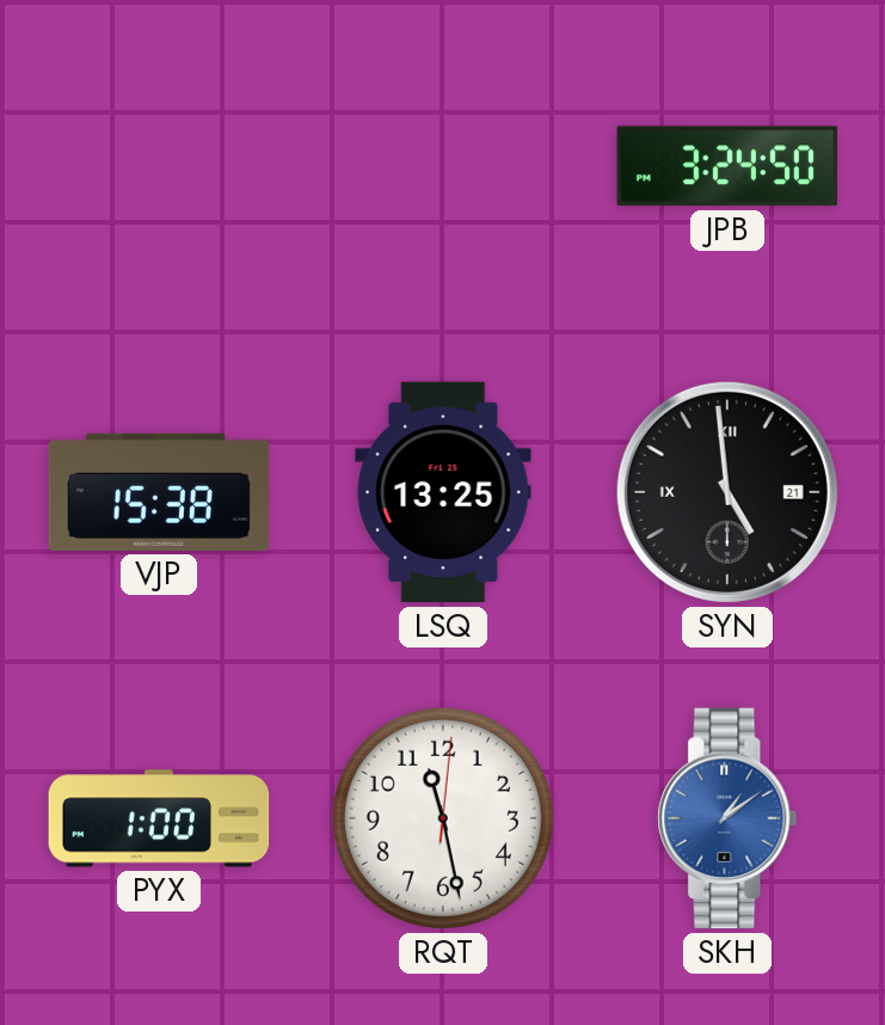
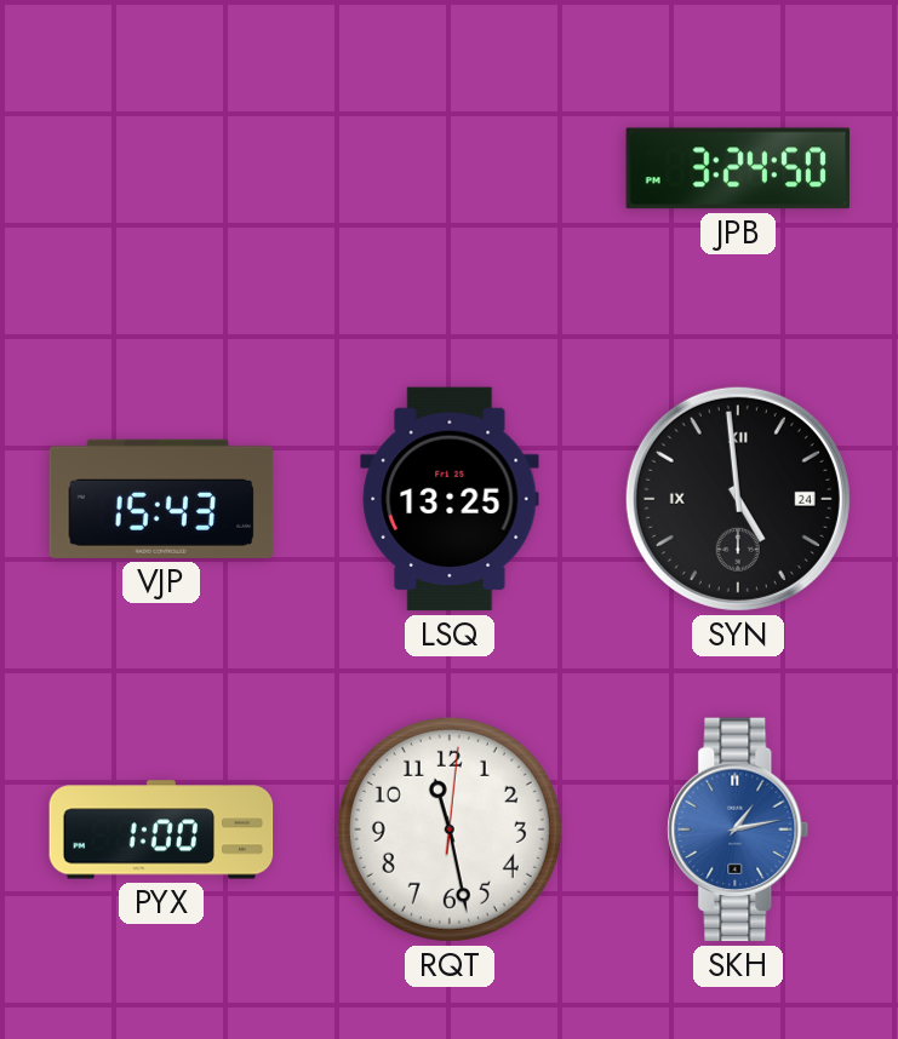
VJP: 15:38 -> 15:43
SYN date: 21 -> 24
SKH: 1:09 -> 1:13
